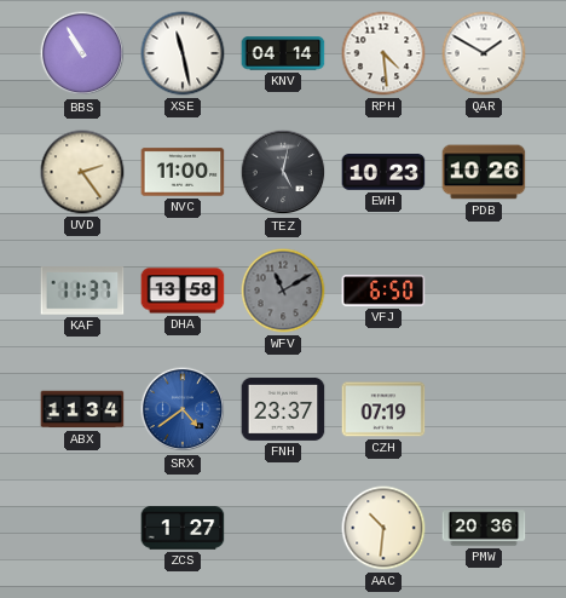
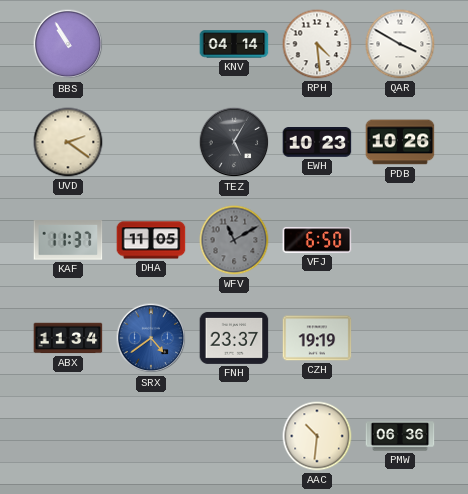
XSE: 11:28 -> none
QAR: 1:50 -> 3:50
UVD: 2:24 -> 2:21
NVC: 11:00 -> none
TEZ: 5:02 -> 5:05
DHA: 13:58 -> 11:05
CZH: 07:19 -> 19:19
ZCS: 1:27 -> none
PMW: 20:36 -> 06:36
